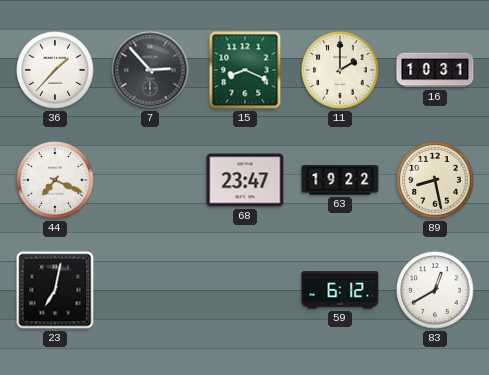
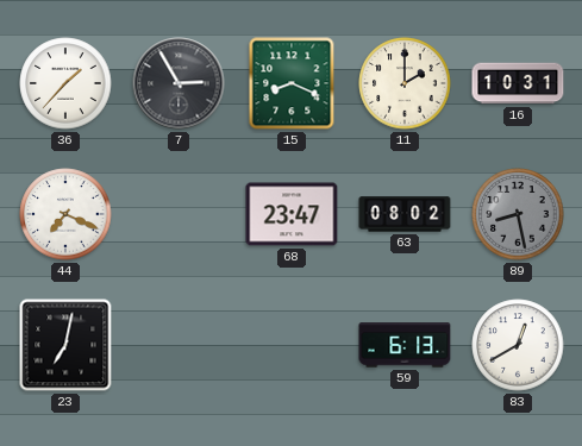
7: 2:53 -> 2:55
63: 19:22 -> 08:02
89 dial: cream -> grey
59: 6:12 -> 6:13
